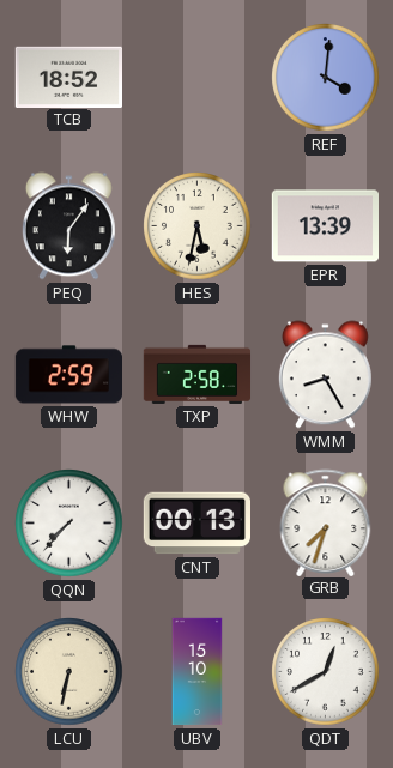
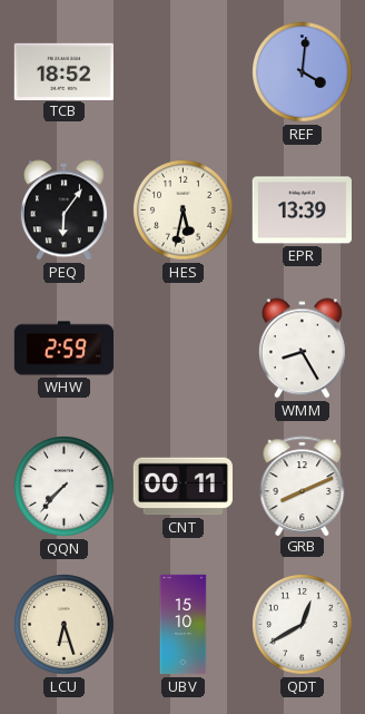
TXP: 2:58 -> none
CNT: 00:13 -> 00:11
GRB: 7:33 -> 8:11
LCU: 6:32 -> 6:27
